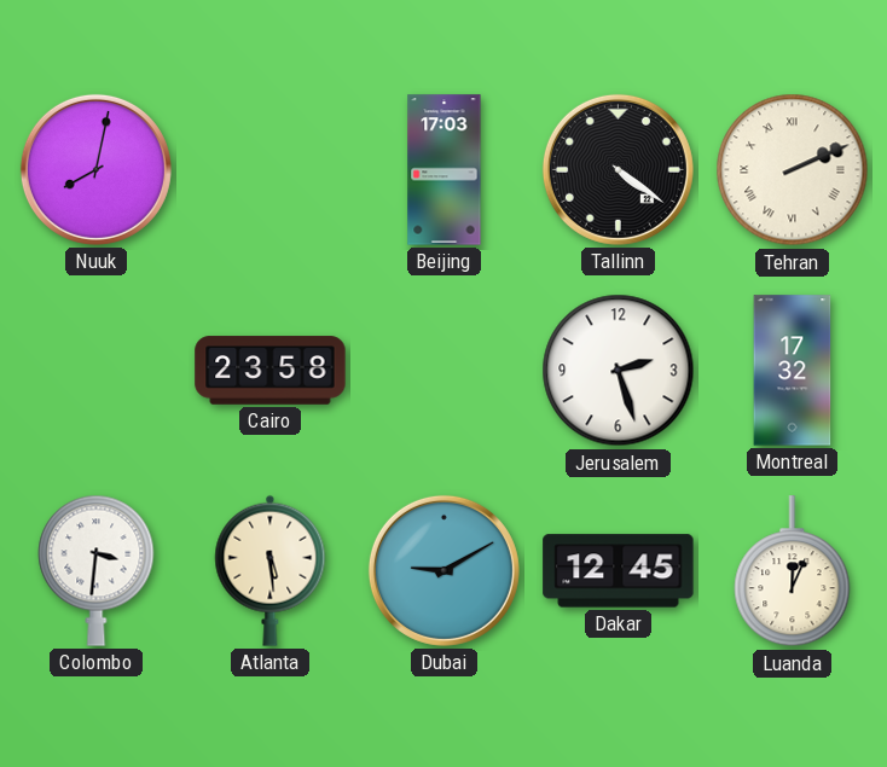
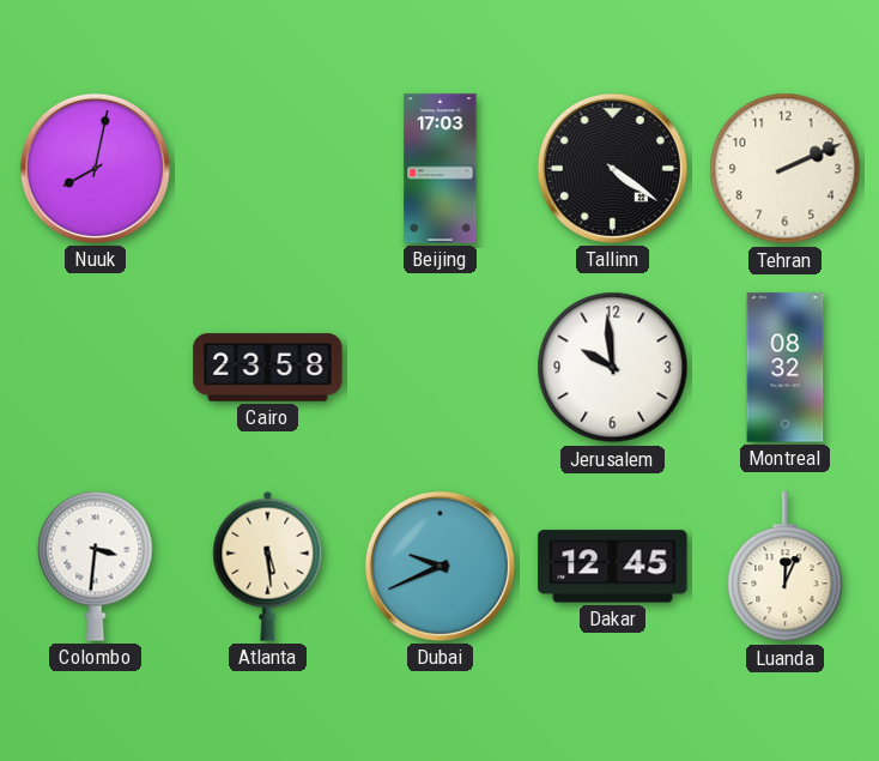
Tehran numerals: Roman -> Arabic
Jerusalem: 2:27 -> 9:59
Montreal: 17:32 -> 08:32
Dubai: 9:10 -> 9:41
